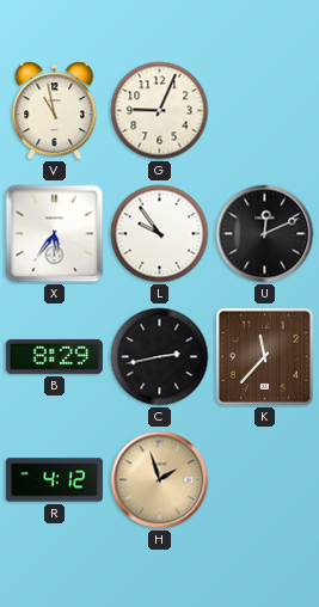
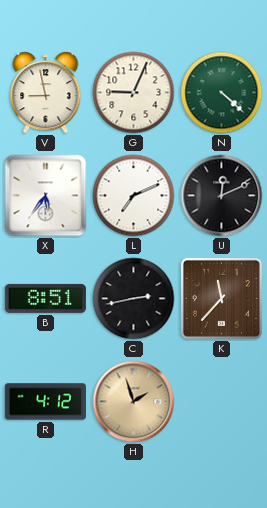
V: 10:58 -> 8:58
N: none -> 4:22
L: 9:54 -> 7:11
B: 8:29 -> 8:51
